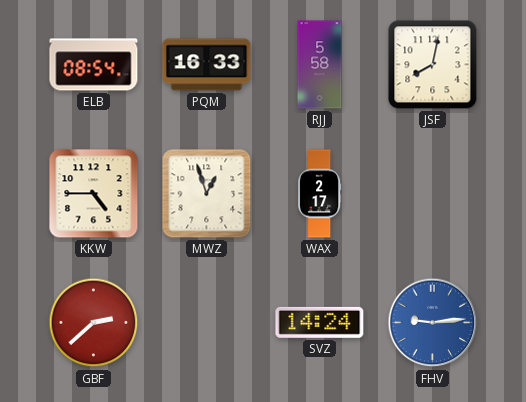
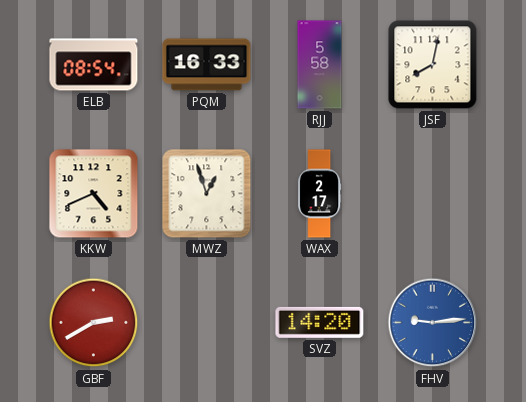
KKW: 4:45 -> 4:41
GBF: 2:38 -> 2:40
SVZ: 14:24 -> 14:20
